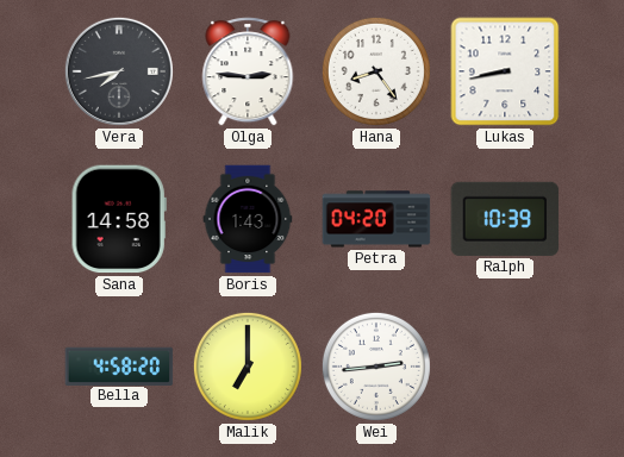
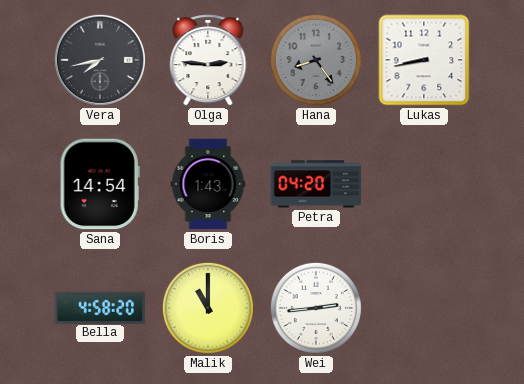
Hana dial: white -> grey
Sana: 14:58 -> 14:54
Ralph: 10:39 -> none
Malik: 7:00 -> 11:00
